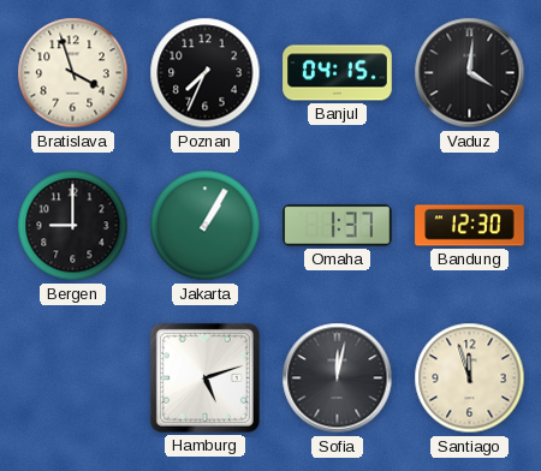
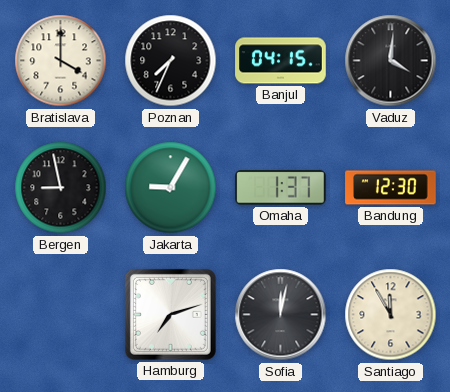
Bratislava: 3:57 -> 4:00
Bergen: 9:00 -> 8:58
Jakarta: 1:05 -> 9:05
Hamburg: 5:12 -> 7:12
Santiago: 11:57 -> 11:55
